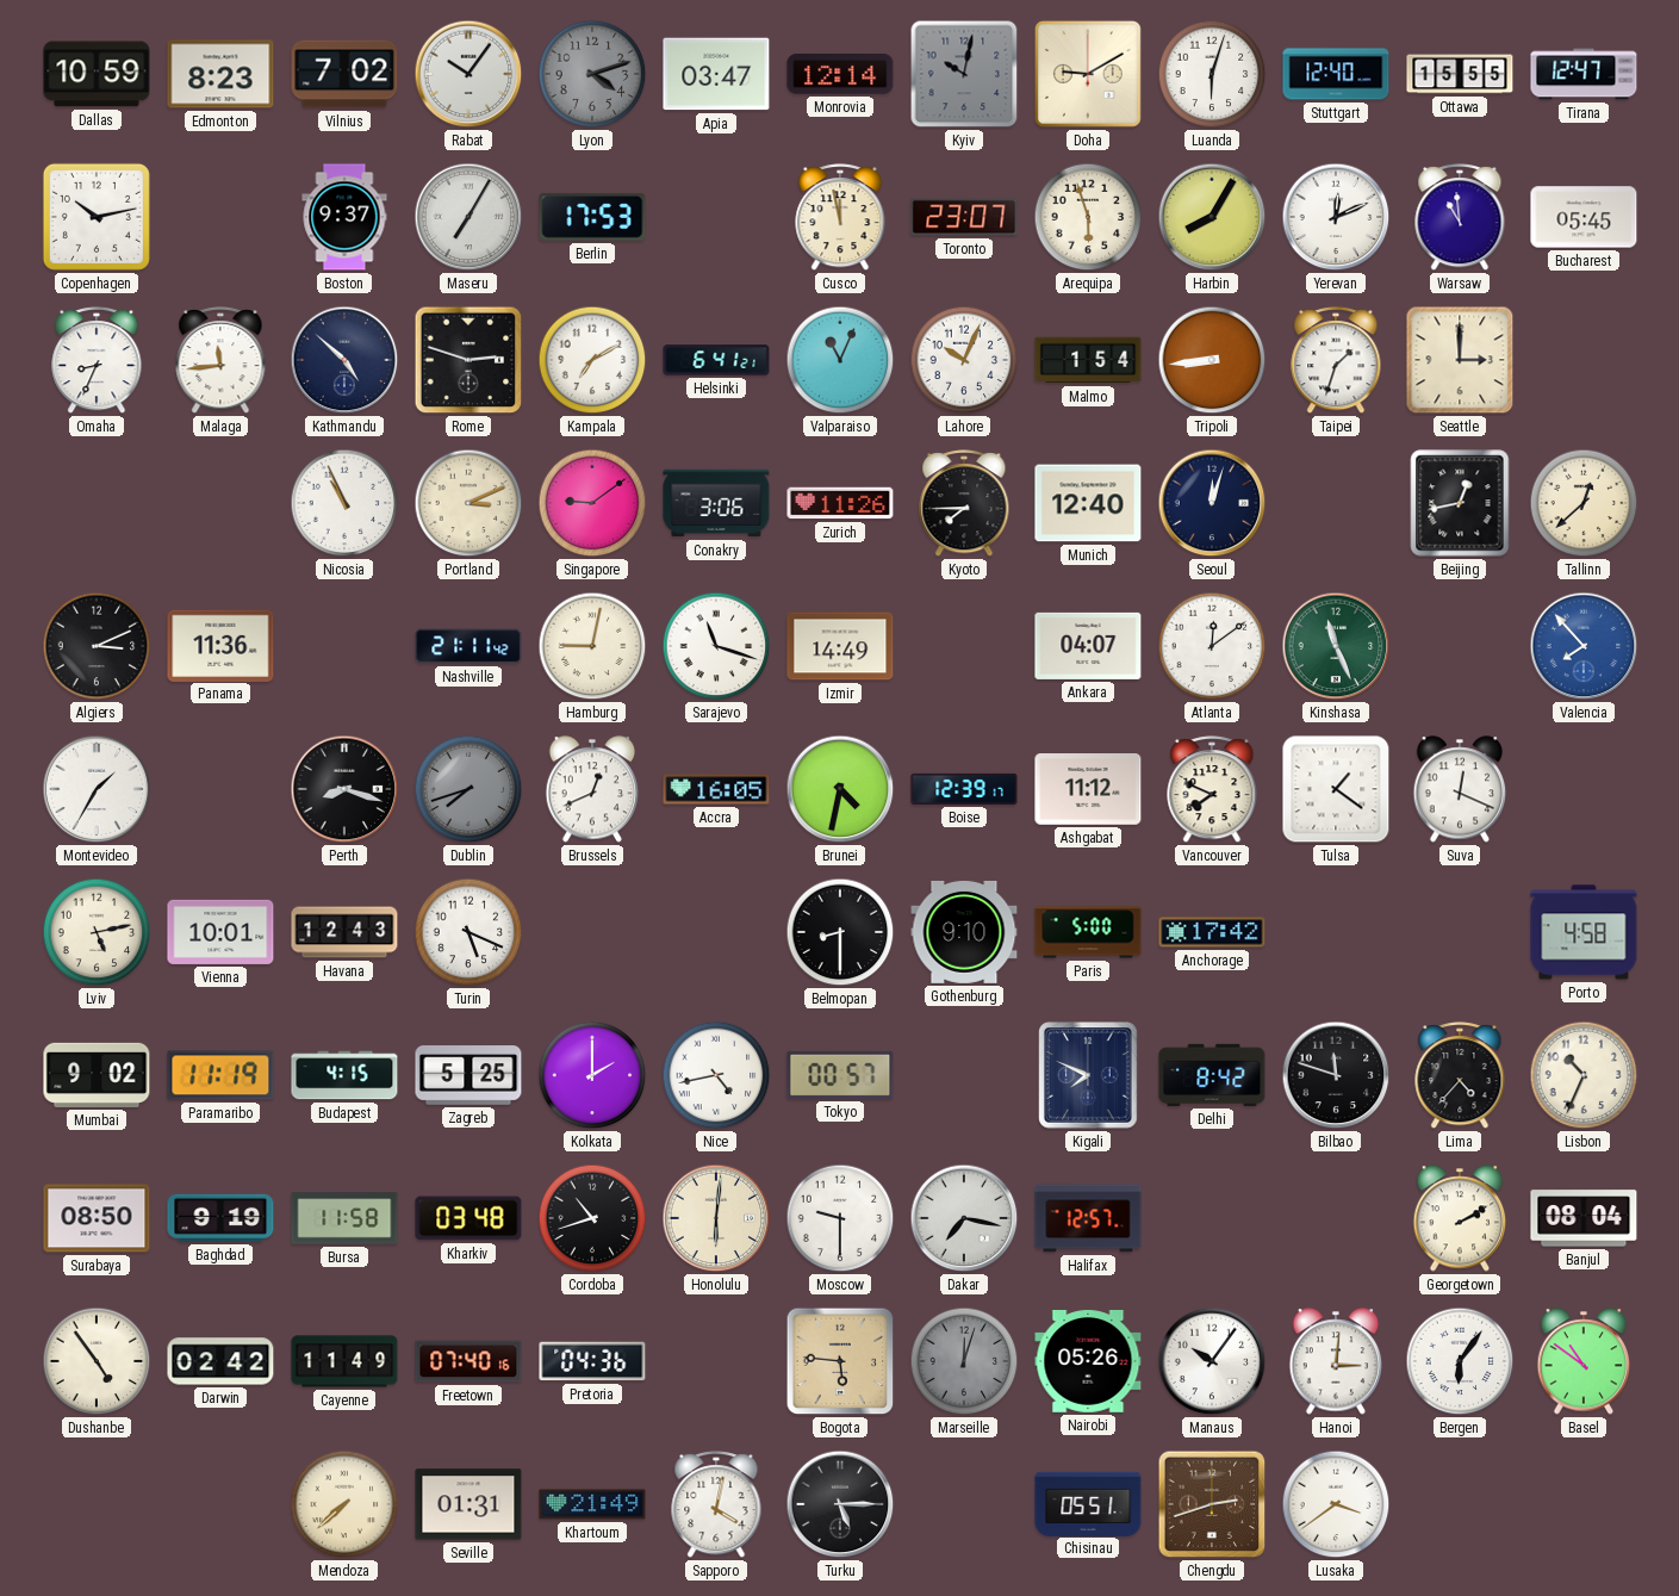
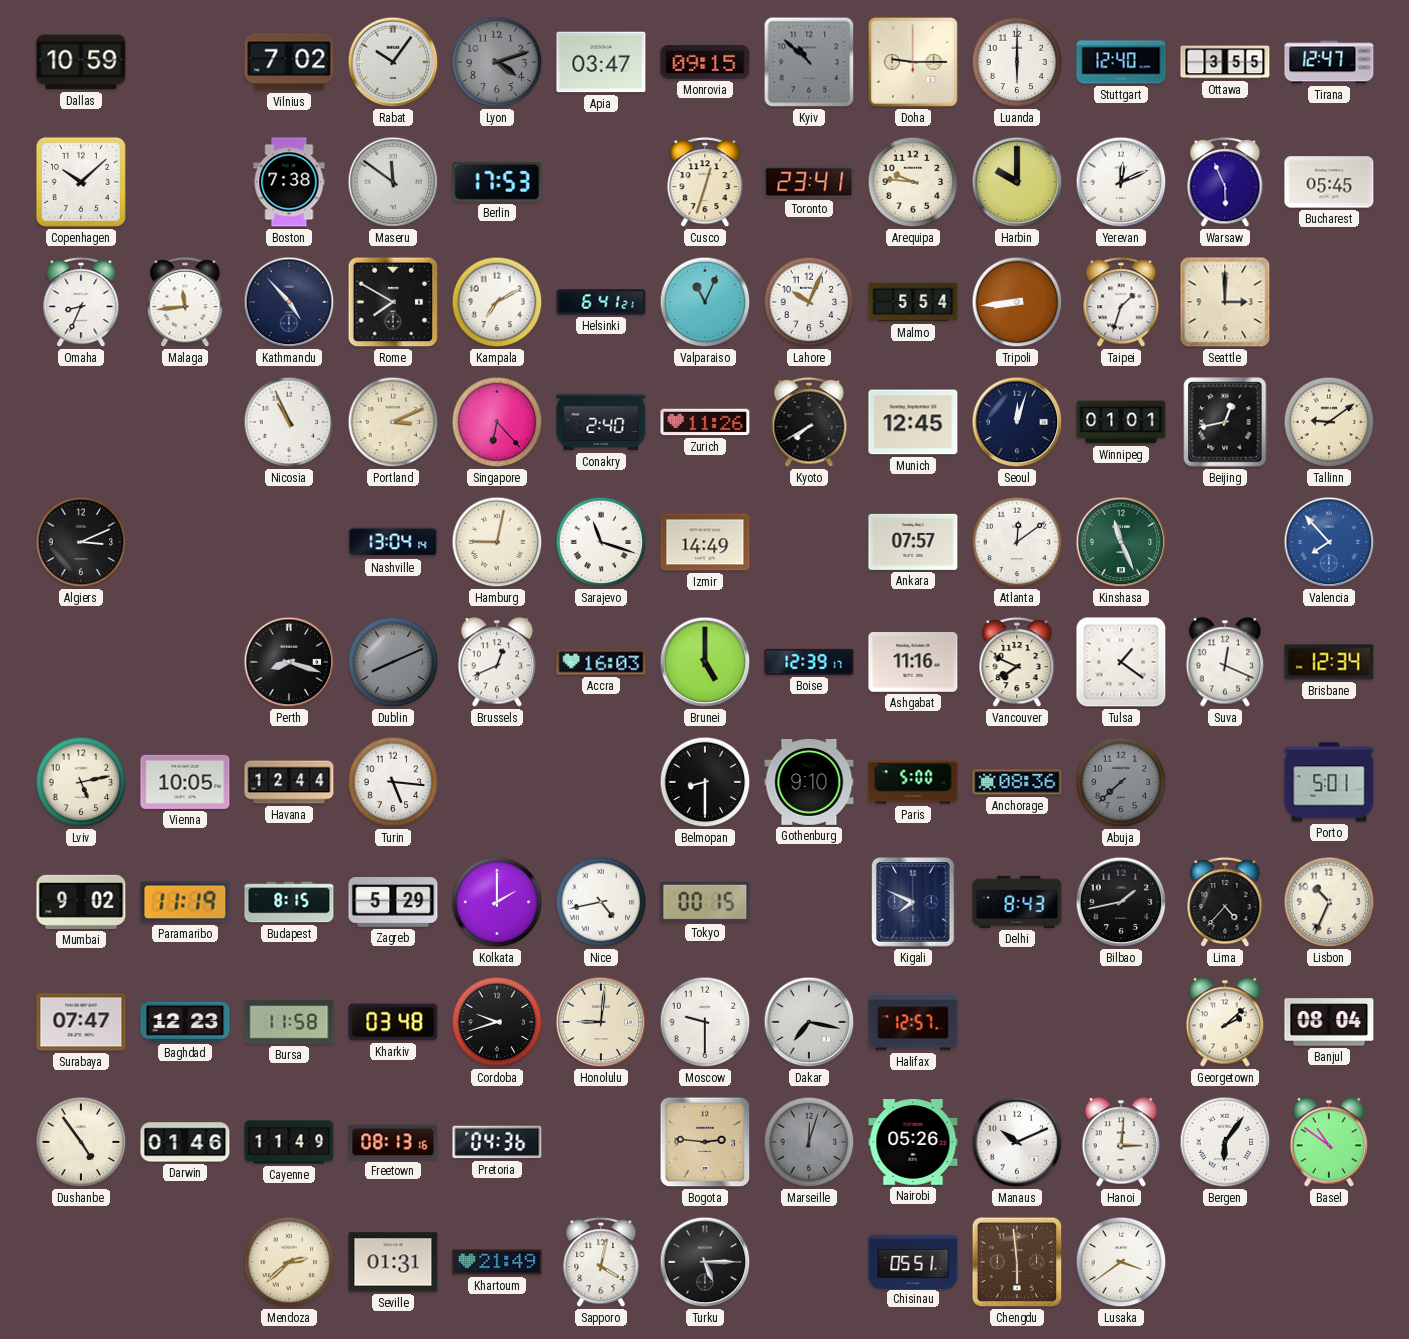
Edmonton: 8:23 -> none
Monrovia: 12:14 -> 09:15
Kyiv: 10:02 -> 10:52
Doha: 9:10 -> 9:15
Luanda: 6:03 -> 6:00
Ottawa: 15:55 -> 3:55
Copenhagen: 10:13 -> 10:08
Boston: 9:37 -> 7:38
Maseru: 7:05 -> 11:51
Cusco: 11:58 -> 12:33
Toronto: 23:07 -> 23:41
Arequipa: 5:57 -> 9:46
Harbin: 8:05 -> 10:00
Warsaw: 10:59 -> 5:56
Kathmandu: 4:52 -> 4:53
Rome: 2:48 -> 7:50
Malmo: 1:54 -> 5:54
Singapore: 9:09 -> 6:23
Conakry: 3:06 -> 2:40
Kyoto: 7:45 -> 7:40
Munich: 12:40 -> 12:45
Winnipeg: none -> 01:01
Tallinn: 12:38 -> 9:09
Panama: 11:36 -> none
Nashville: 21:11 -> 13:04
Ankara: 04:07 -> 07:57
Montevideo: 1:35 -> none
Dublin: 7:42 -> 8:11
Accra: 16:05 -> 16:03
Brunei: 4:32 -> 5:00
Ashgabat: 11:12 -> 11:16
Brisbane: none -> 12:34
Vienna: 10:01 -> 10:05
Havana: 12:43 -> 12:44
Turin: 5:19 -> 5:16
Anchorage: 17:42 -> 08:36
Abuja: none -> 7:38
Porto: 4:58 -> 5:01
Budapest: 4:15 -> 8:15
Zagreb: 5:25 -> 5:29
Tokyo: 00:57 -> 00:15
Delhi: 8:42 -> 8:43
Bilbao: 11:48 -> 1:43
Surabaya: 08:50 -> 07:47
Baghdad: 9:19 -> 12:23
Cordoba: 10:42 -> 9:42
Honolulu: 6:01 -> 9:01
Georgetown: 2:10 -> 2:08
Darwin: 02:42 -> 01:46
Freetown: 07:40 -> 08:13
Bogota: 5:46 -> 2:46
Manaus: 10:06 -> 10:11
Mendoza: 7:38 -> 2:38
Chengdu: 2:42 -> 5:59
